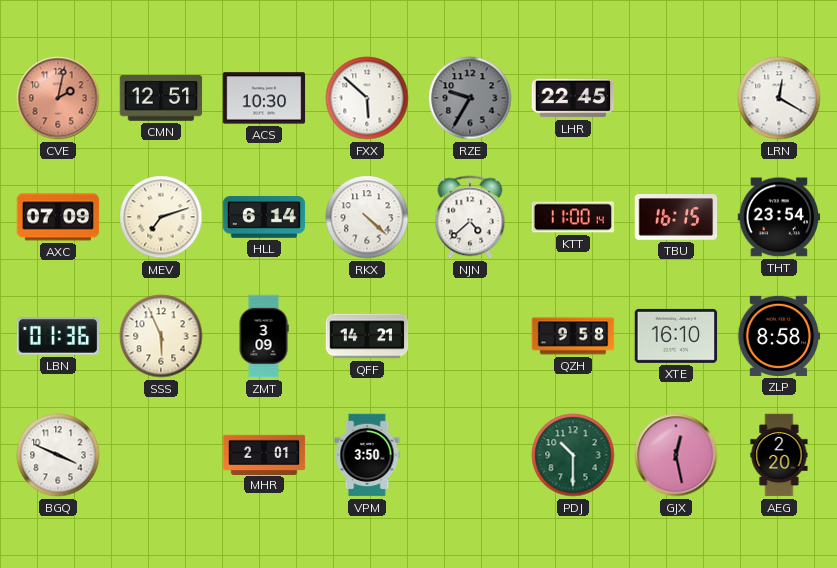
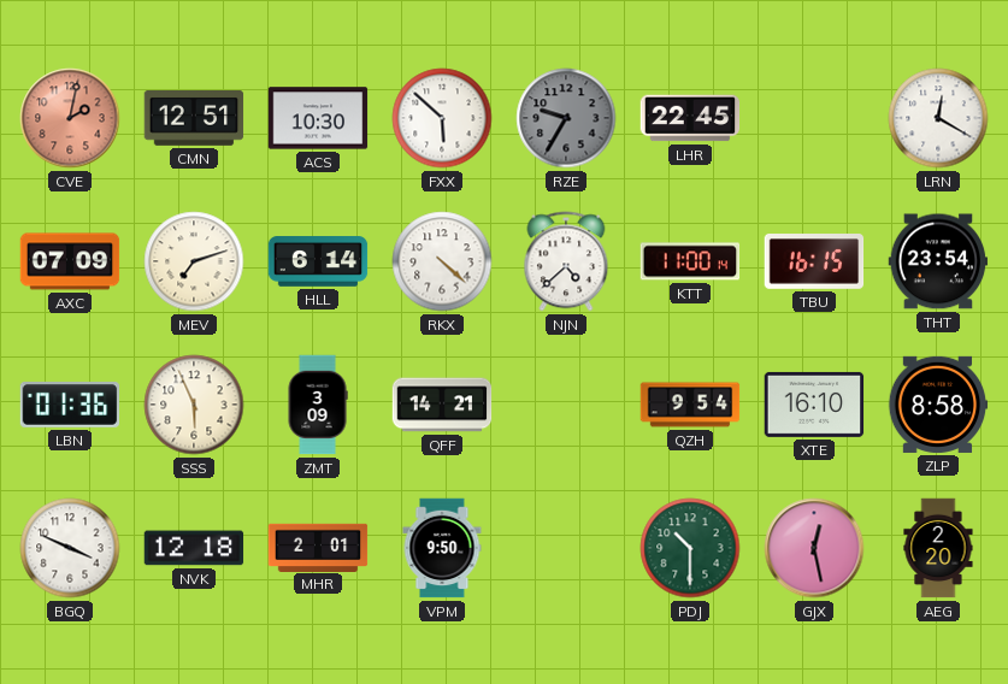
QZH: 9:58 -> 9:54
NVK: none -> 12:18
VPM: 3:50 -> 9:50
